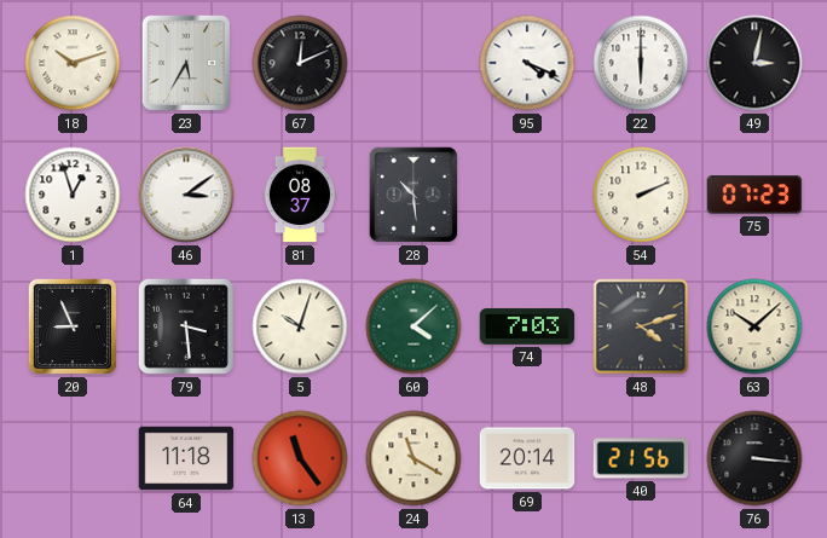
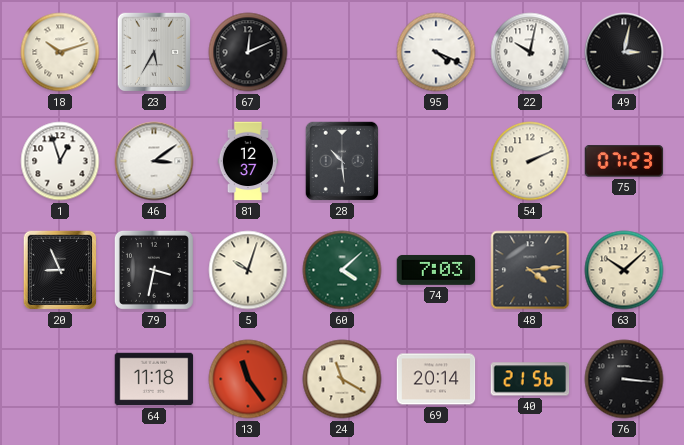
22: 6:00 -> 10:02
81: 08:37 -> 12:37
79: 3:29 -> 3:32
48: 4:12 -> 4:14
